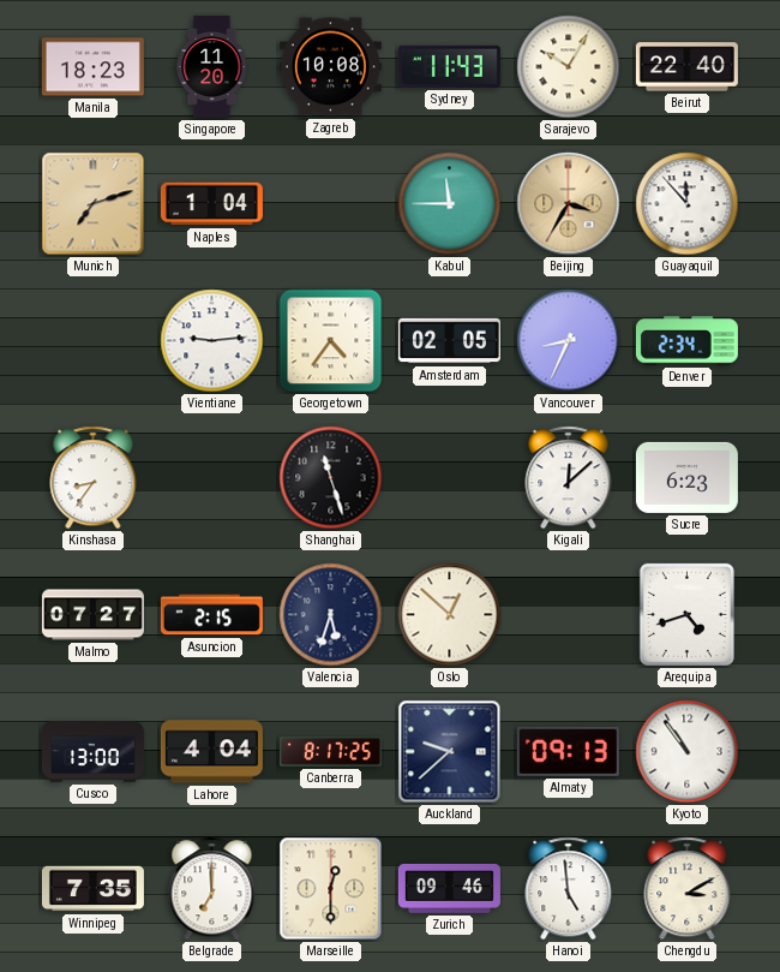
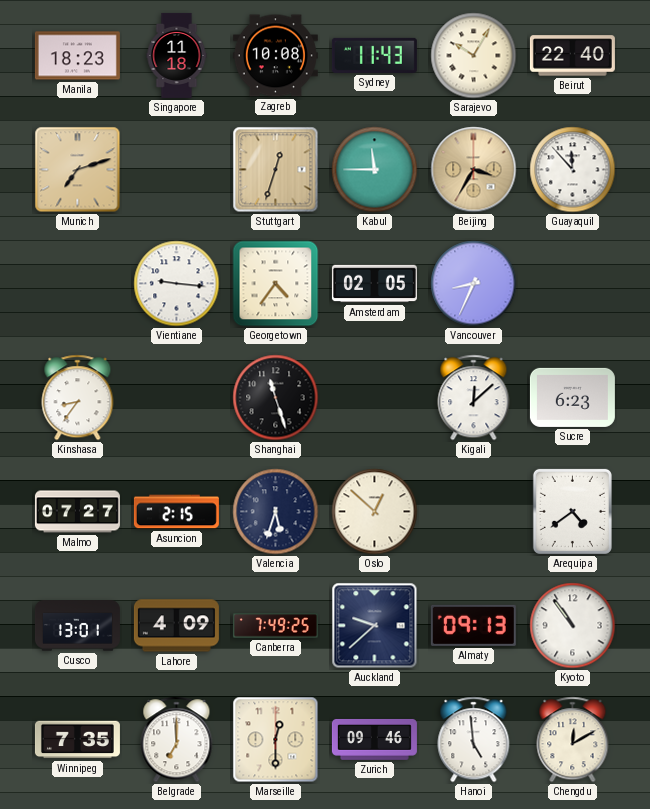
Singapore: 11:20 -> 11:18
Naples: 1:04 -> none
Stuttgart: none -> 12:33
Vientiane: 9:14 -> 9:16
Denver: 2:34 -> none
Arequipa: 4:42 -> 4:39
Cusco: 13:00 -> 13:01
Lahore: 4:04 -> 4:09
Canberra: 8:17 -> 7:49
Chengdu: 3:10 -> 12:10
